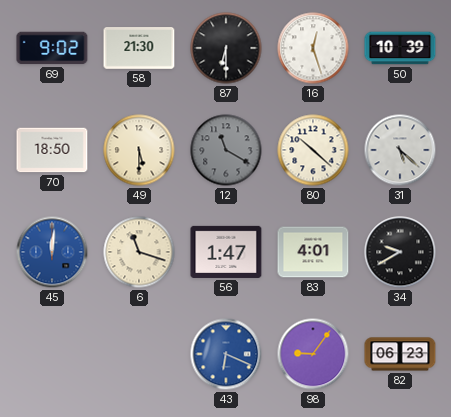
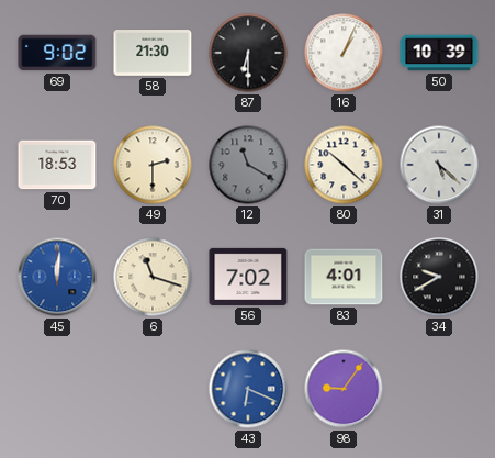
16: 12:27 -> 1:04
70: 18:50 -> 18:53
49: 5:30 -> 2:30
56: 1:47 -> 7:02
82: 06:23 -> none
